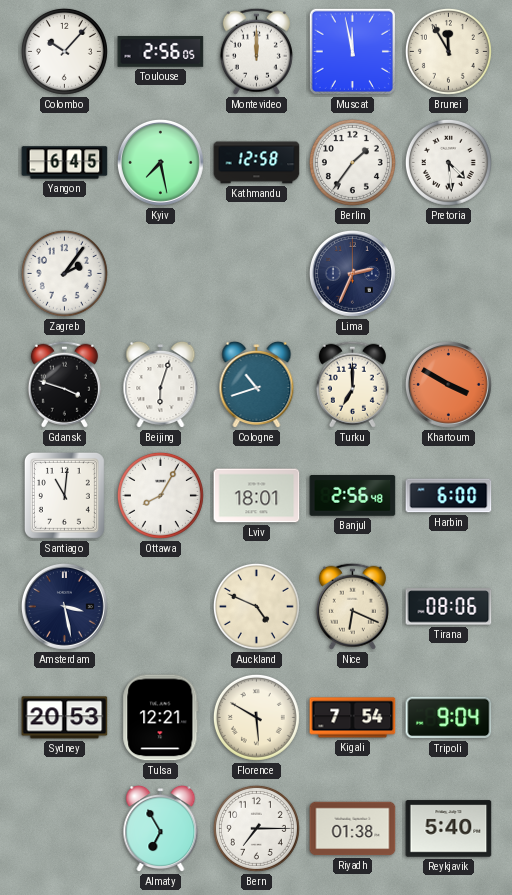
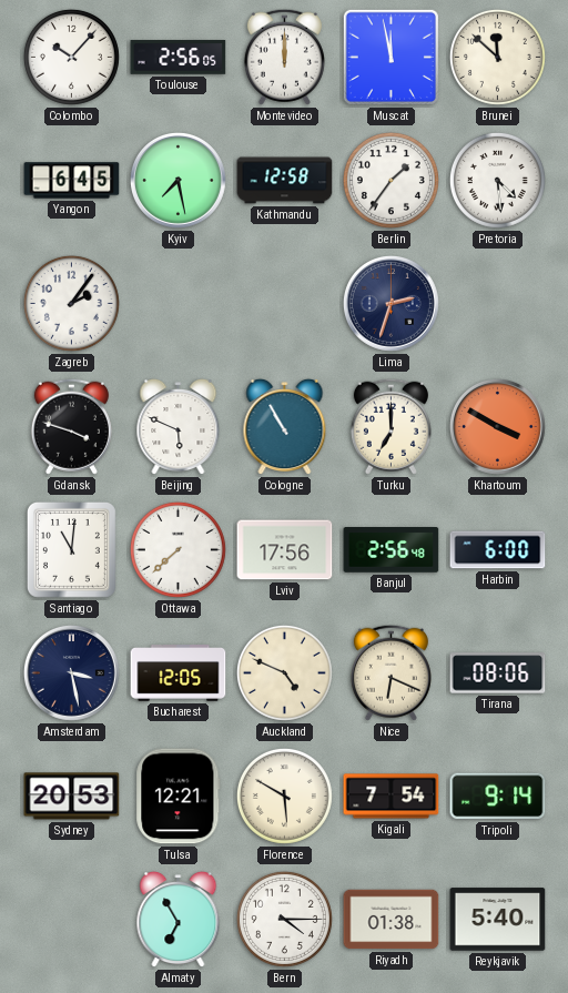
Brunei: 11:55 -> 11:52
Lima: 2:34 -> 2:33
Beijing: 6:03 -> 5:49
Cologne: 10:42 -> 10:55
Ottawa: 8:05 -> 7:38
Lviv: 18:01 -> 17:56
Bucharest: none -> 12:05
Tripoli: 9:04 -> 9:14
Bern: 7:15 -> 4:15
